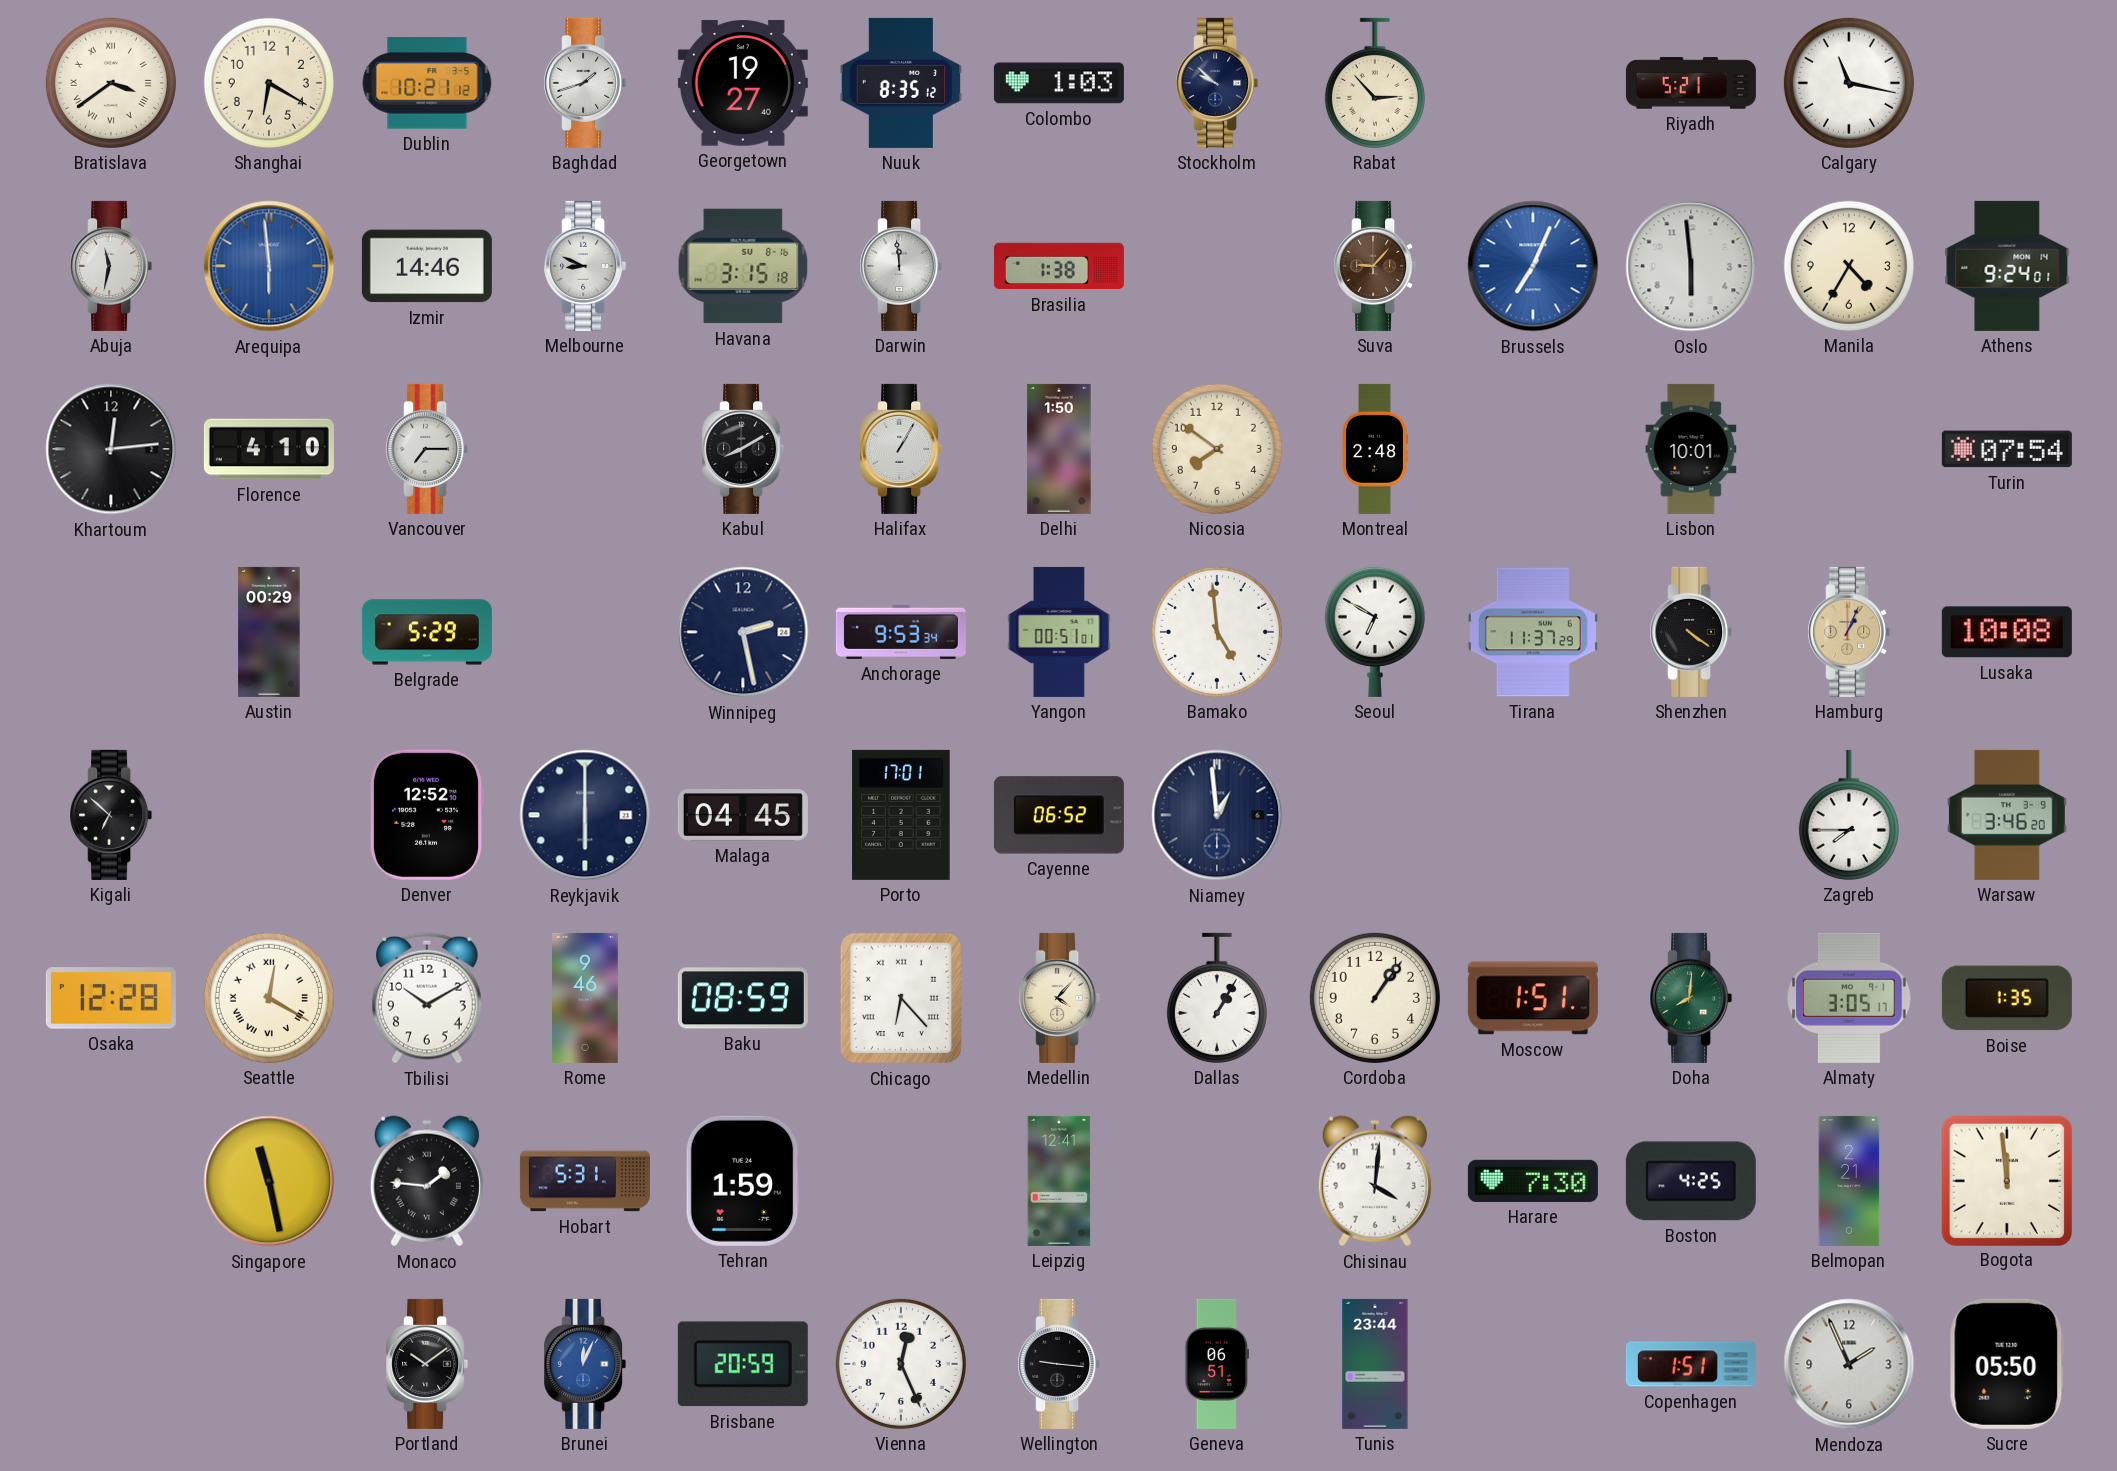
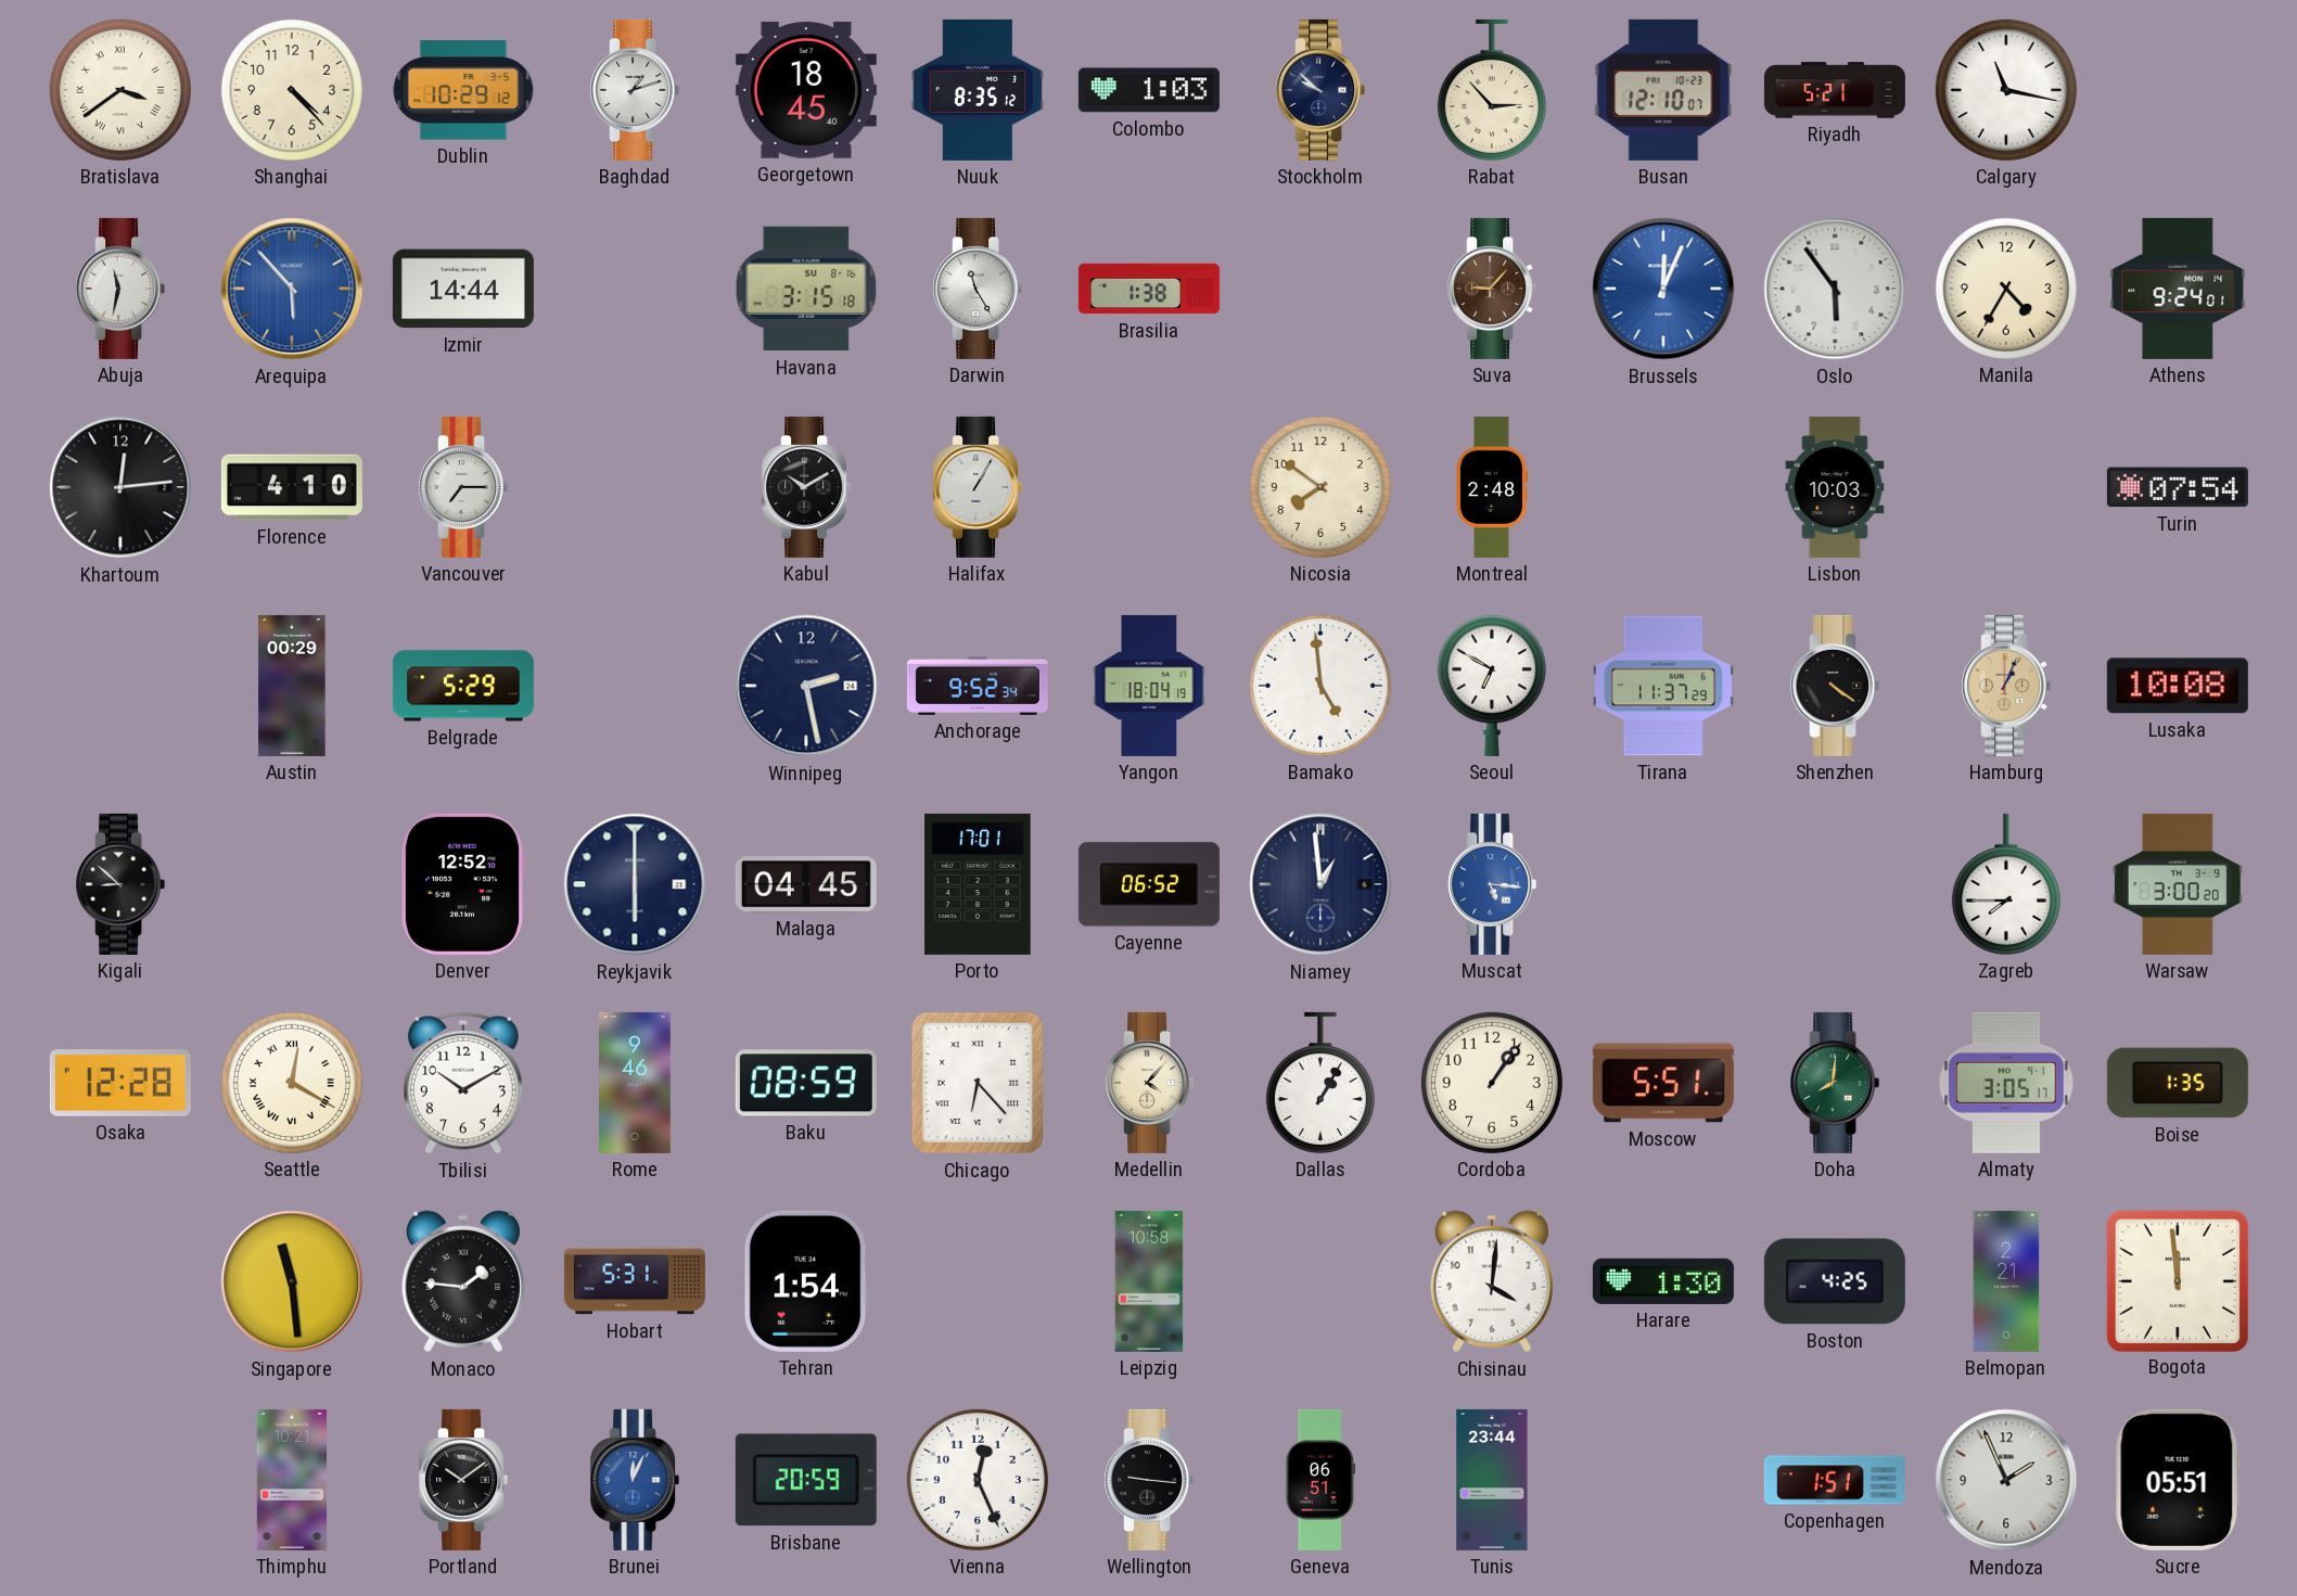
Shanghai: 6:20 -> 4:23
Dublin: 10:21 -> 10:29
Baghdad: 1:42 -> 1:12
Georgetown: 19:27 -> 18:45
Busan: none -> 12:10
Arequipa: 5:59 -> 5:53
Izmir: 14:46 -> 14:44
Melbourne: 8:49 -> none
Darwin: 11:59 -> 11:25
Brussels: 7:04 -> 12:04
Oslo: 5:59 -> 5:54
Kabul: 8:10 -> 10:10
Delhi: 1:50 -> none
Lisbon: 10:01 -> 10:03
Anchorage: 9:53 -> 9:52
Yangon: 00:51 -> 18:04
Kigali: 6:52 -> 8:52
Muscat: none -> 5:16
Warsaw: 3:46 -> 3:00
Moscow: 1:51 -> 5:51
Singapore: 11:28 -> 11:29
Tehran: 1:59 -> 1:54
Leipzig: 12:41 -> 10:58
Harare: 7:30 -> 1:30
Thimphu: none -> 10:21
Sucre: 05:50 -> 05:51
